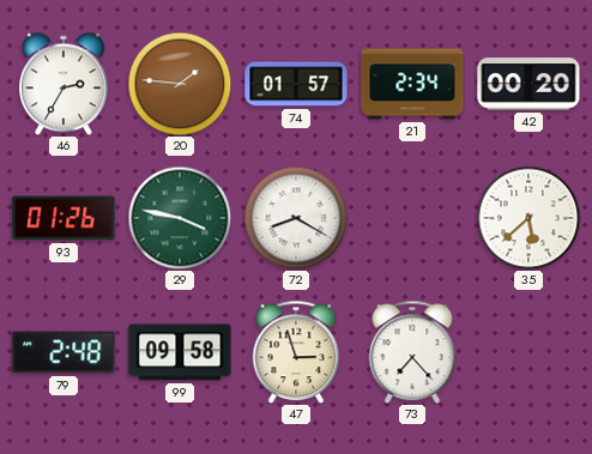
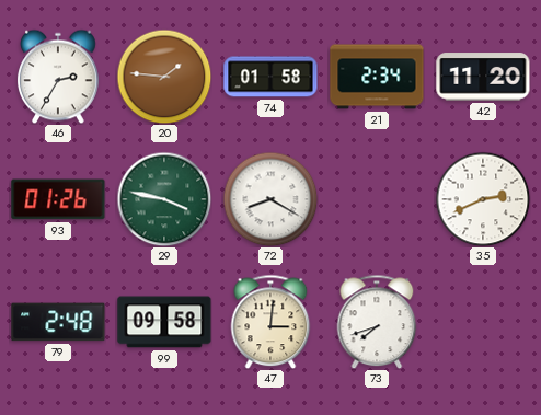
74: 01:57 -> 01:58
42: 00:20 -> 11:20
35: 5:38 -> 2:41
47: 2:57 -> 3:01
73: 7:23 -> 7:42
